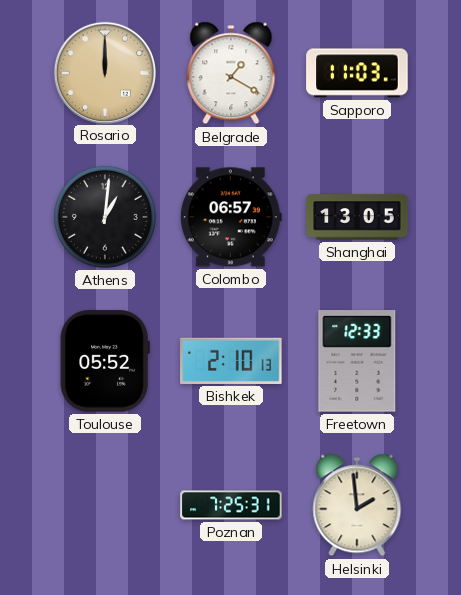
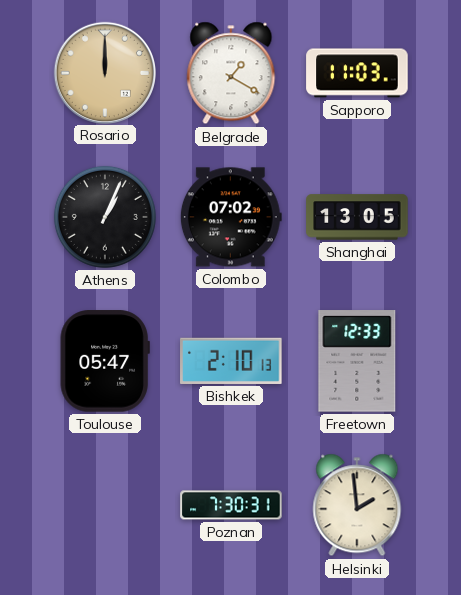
Athens: 1:01 -> 1:04
Colombo: 06:57 -> 07:02
Toulouse: 05:52 -> 05:47
Poznan: 7:25 -> 7:30
